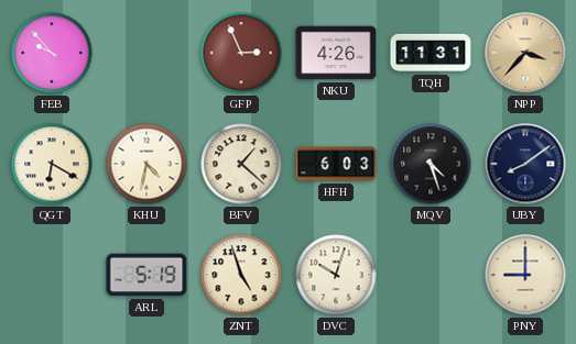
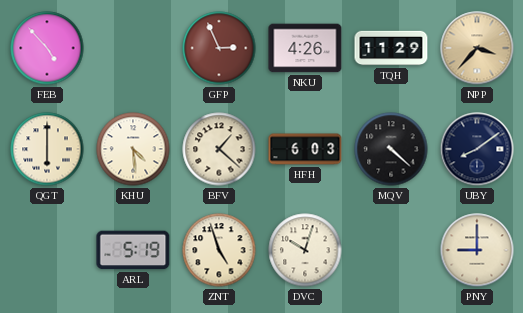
FEB: 9:53 -> 4:53
TQH: 11:31 -> 11:29
QGT: 6:20 -> 6:00
KHU: 4:32 -> 4:29
MQV: 4:27 -> 4:22
